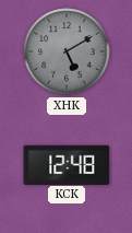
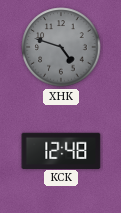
XHK: 5:10 -> 4:48
